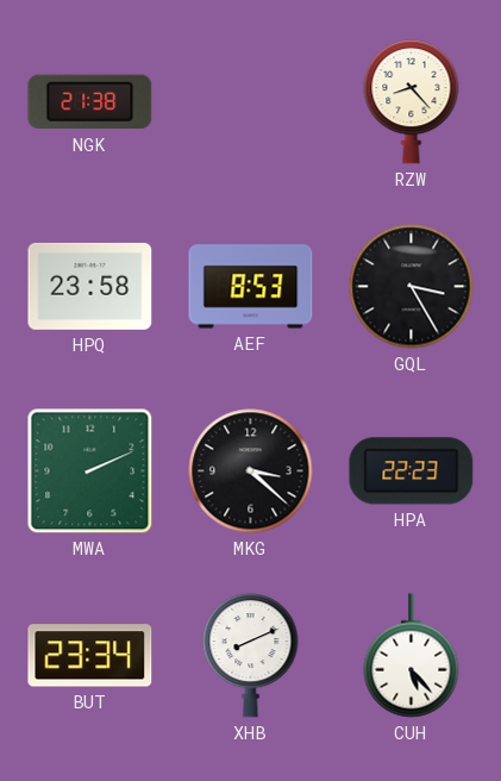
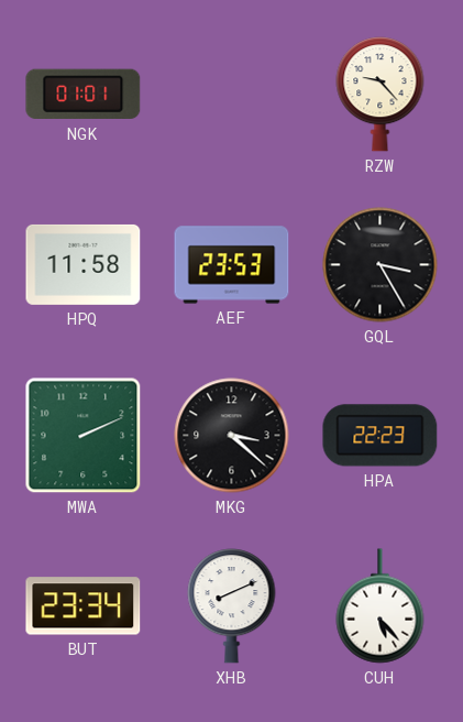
NGK: 21:38 -> 01:01
RZW: 8:23 -> 9:23
HPQ: 23:58 -> 11:58
AEF: 8:53 -> 23:53
